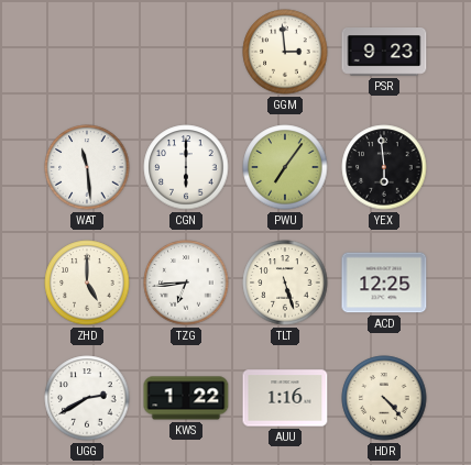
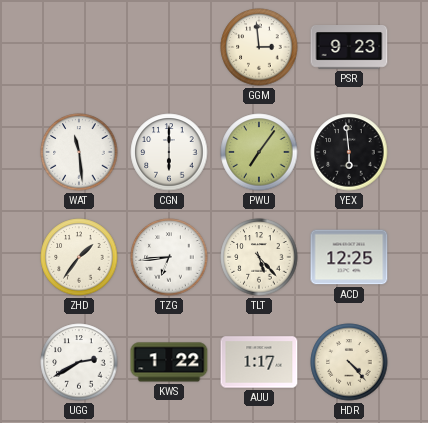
ZHD: 5:00 -> 1:36
TLT: 5:27 -> 5:23
AUU: 1:16 -> 1:17
